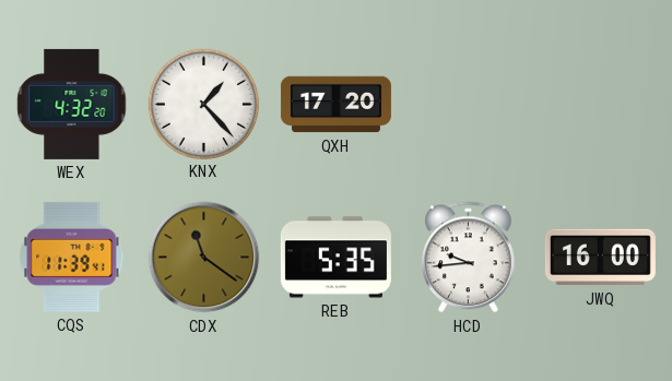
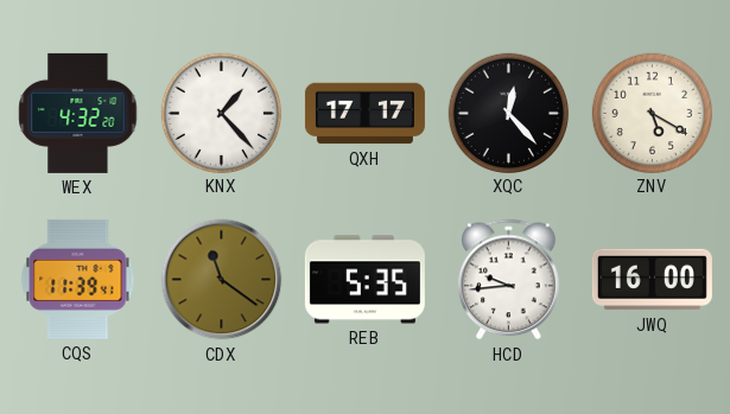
QXH: 17:20 -> 17:17
XQC: none -> 12:23
ZNV: none -> 5:20
